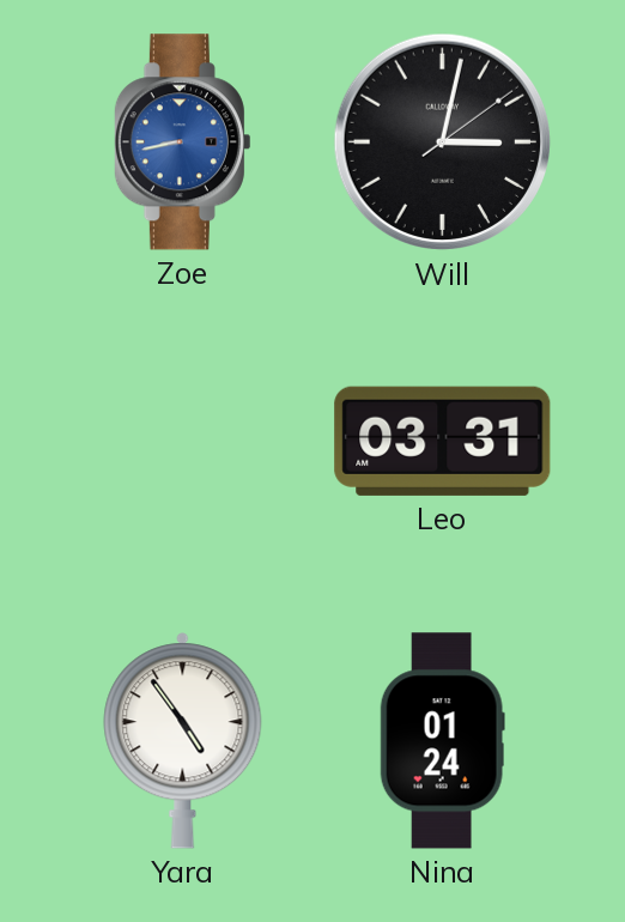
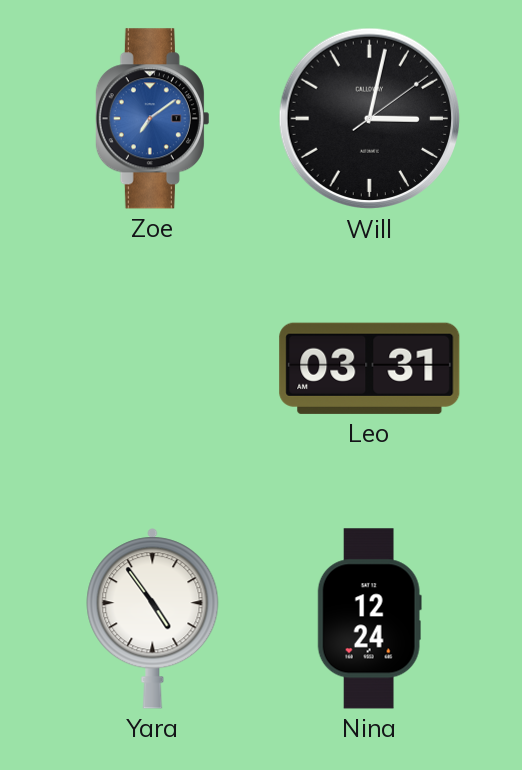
Zoe: 8:43 -> 7:09
Nina: 01:24 -> 12:24
